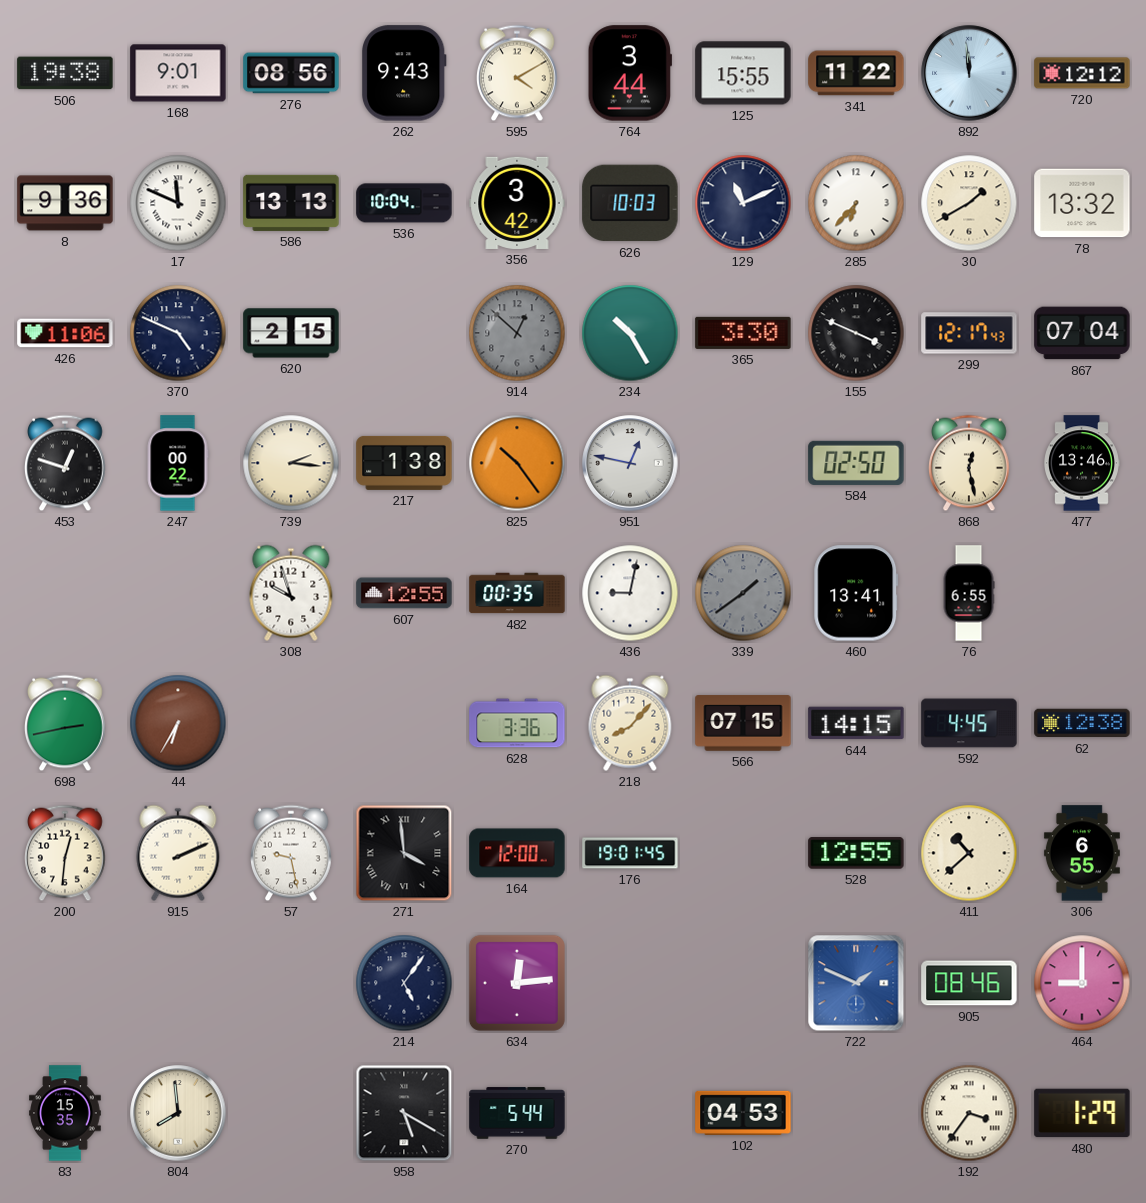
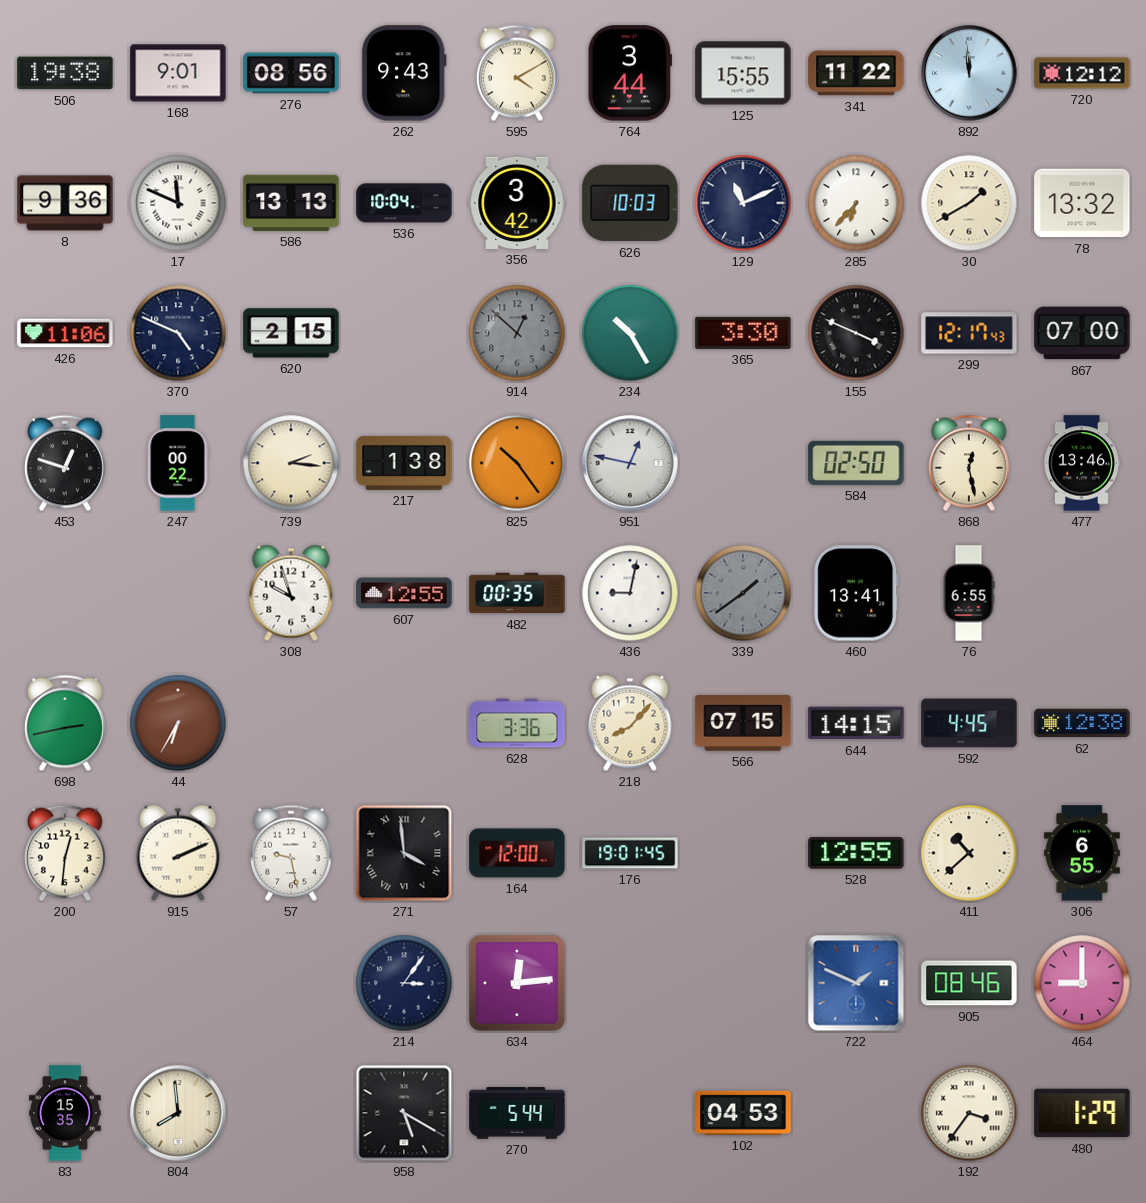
867: 07:04 -> 07:00
214: 5:06 -> 3:06
